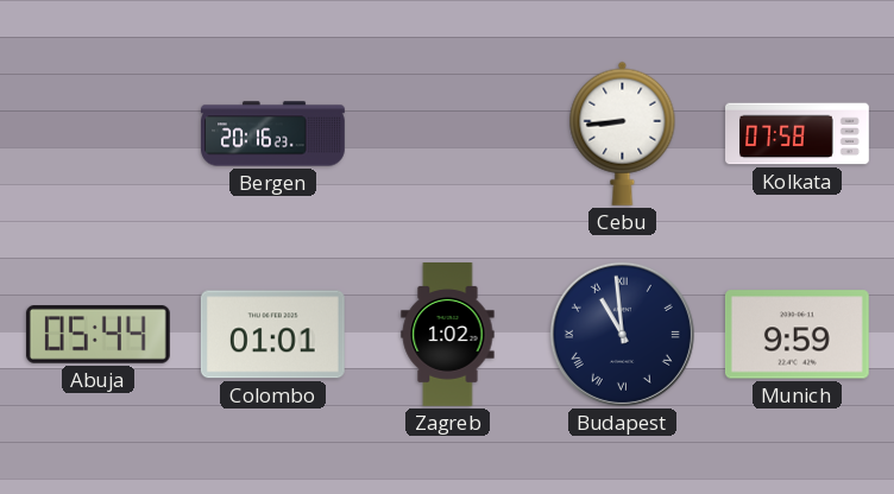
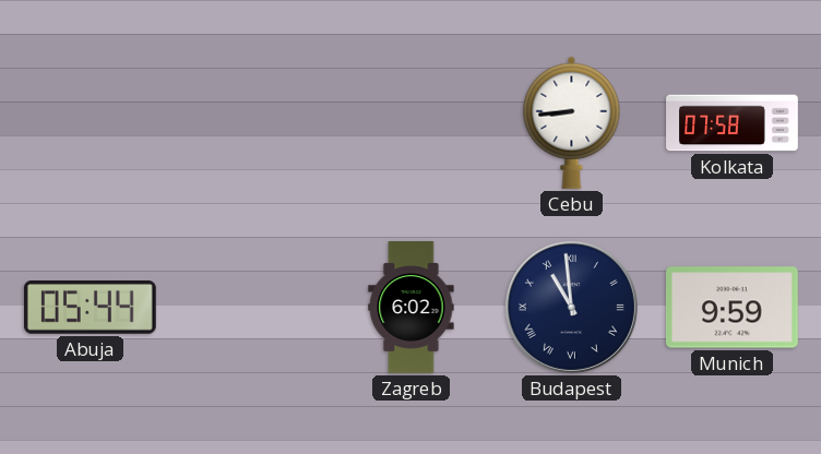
Bergen: 20:16 -> none
Colombo: 01:01 -> none
Zagreb: 1:02 -> 6:02
